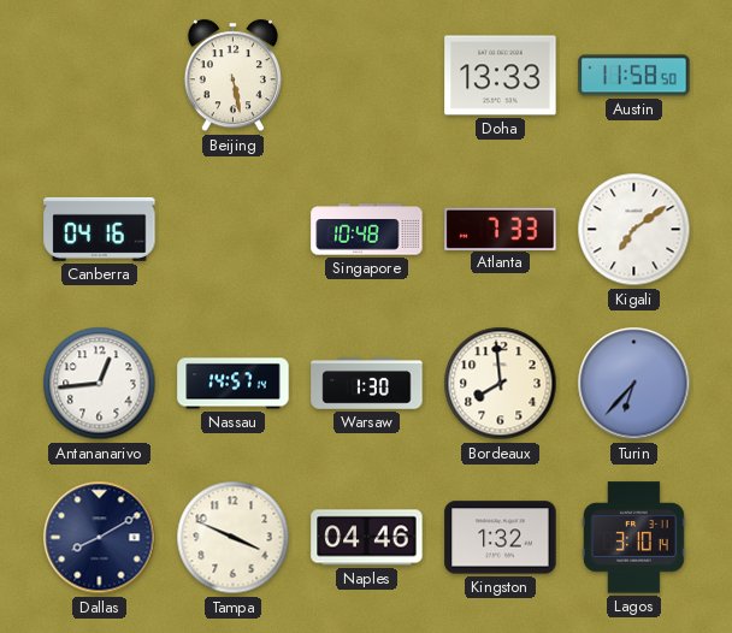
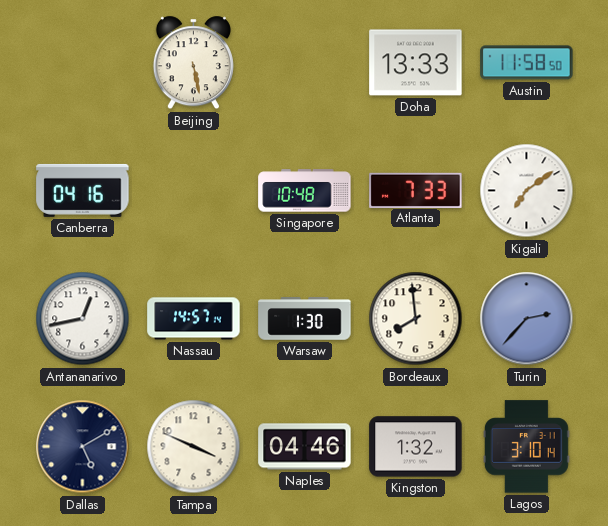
Antananarivo: 12:44 -> 12:43
Turin: 6:37 -> 2:37
Dallas: 8:10 -> 5:10
